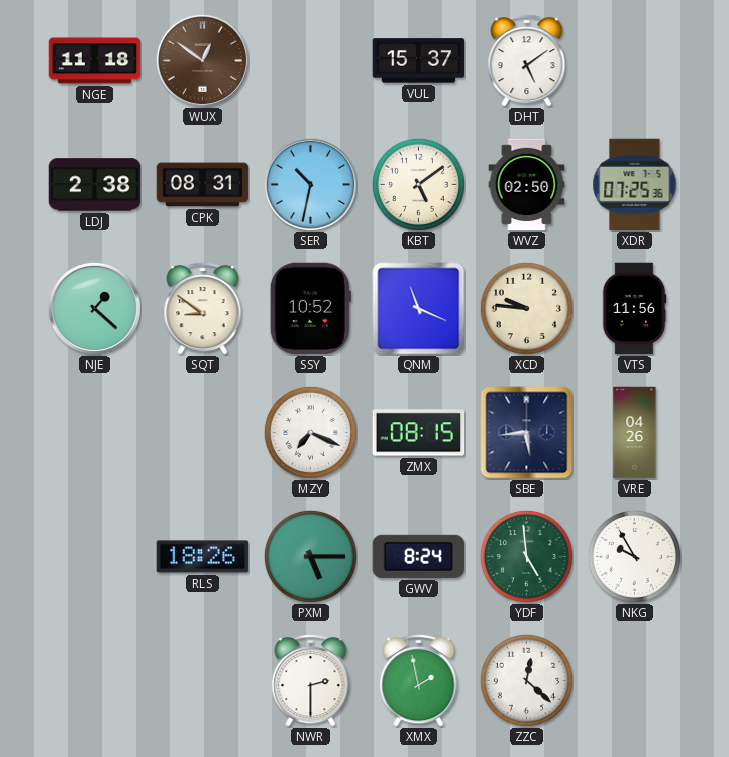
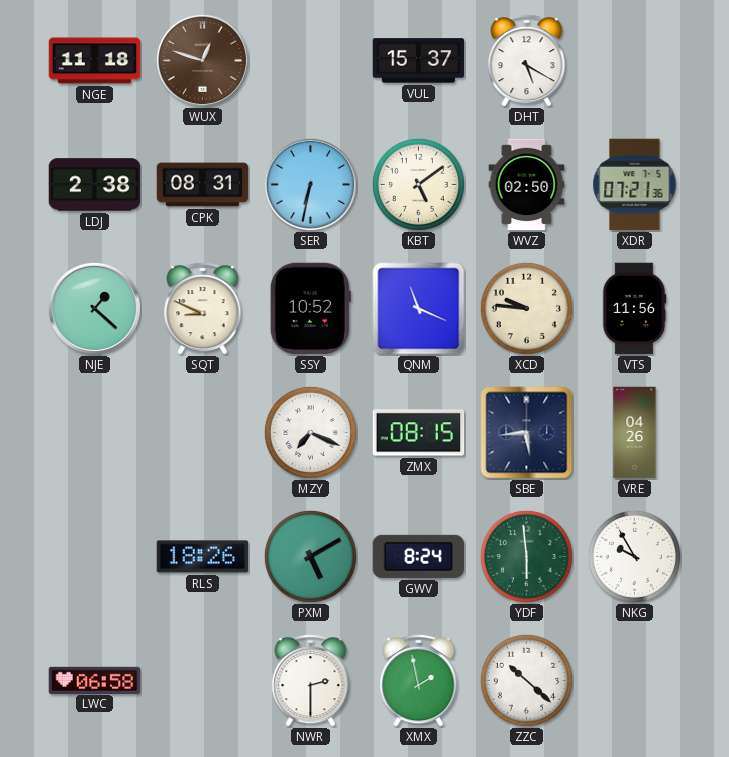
WUX: 12:51 -> 12:48
DHT: 5:09 -> 5:20
SER: 10:32 -> 6:32
XDR: 07:25 -> 07:21
SQT: 8:51 -> 8:49
PXM: 5:15 -> 5:10
YDF: 4:59 -> 5:59
LWC: none -> 06:58
ZZC: 12:22 -> 10:22
